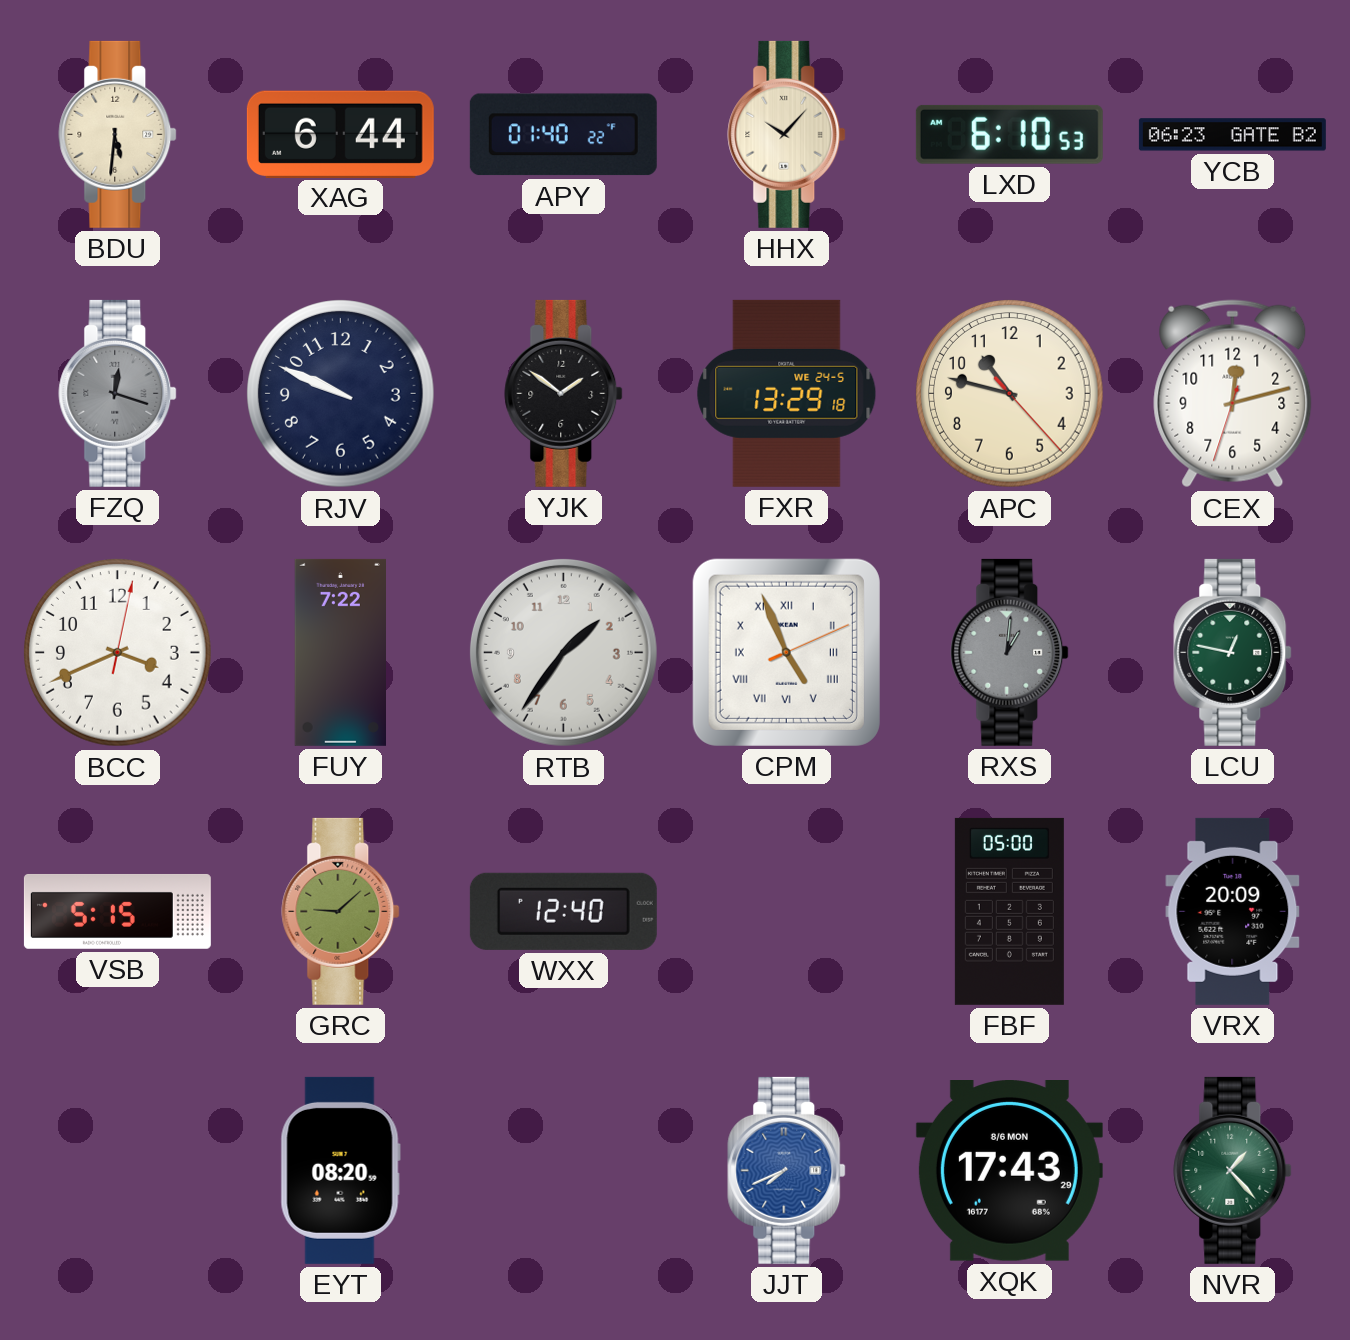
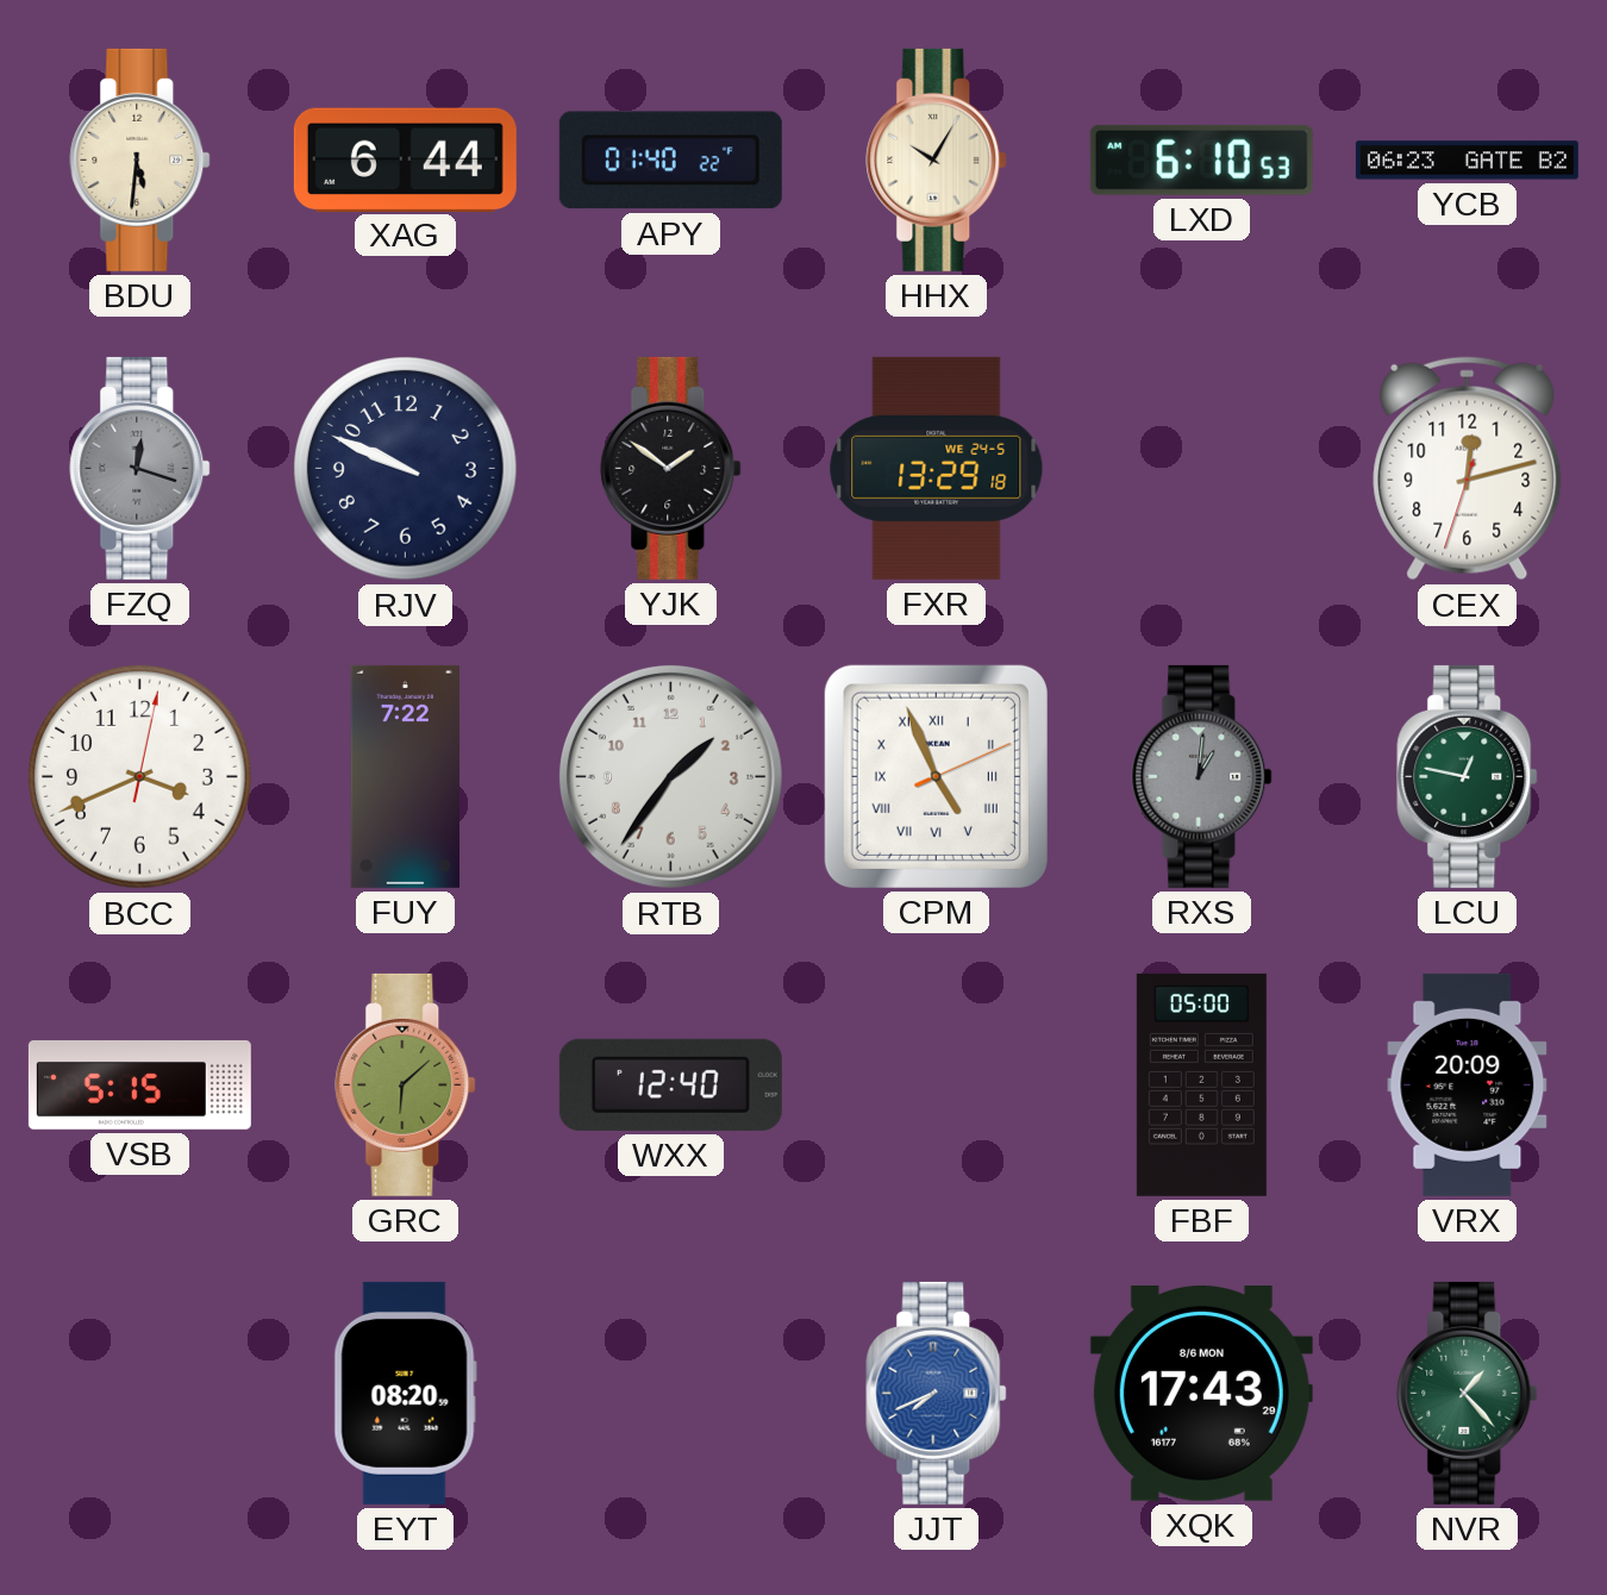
HHX: 10:07 -> 10:05
APC: 10:47 -> none
GRC: 9:08 -> 6:08
